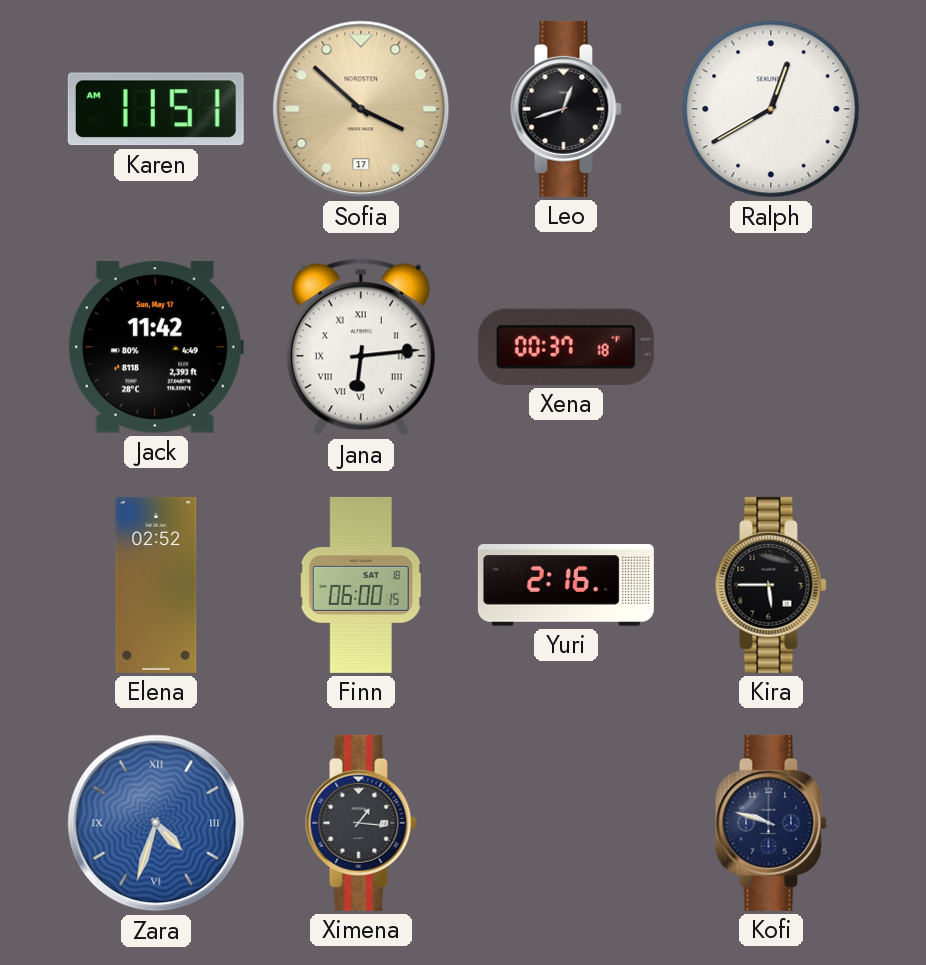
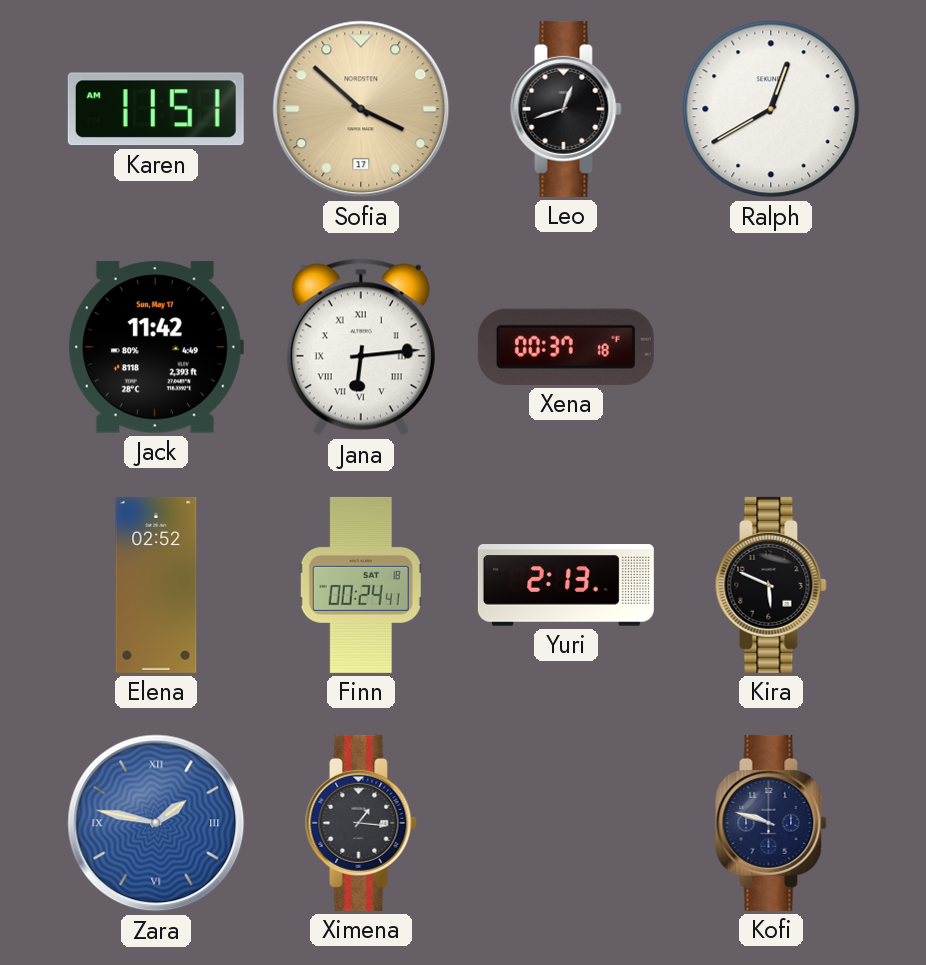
Finn: 06:00 -> 00:24
Yuri: 2:16 -> 2:13
Kira: 5:45 -> 5:49
Zara: 4:33 -> 1:47
